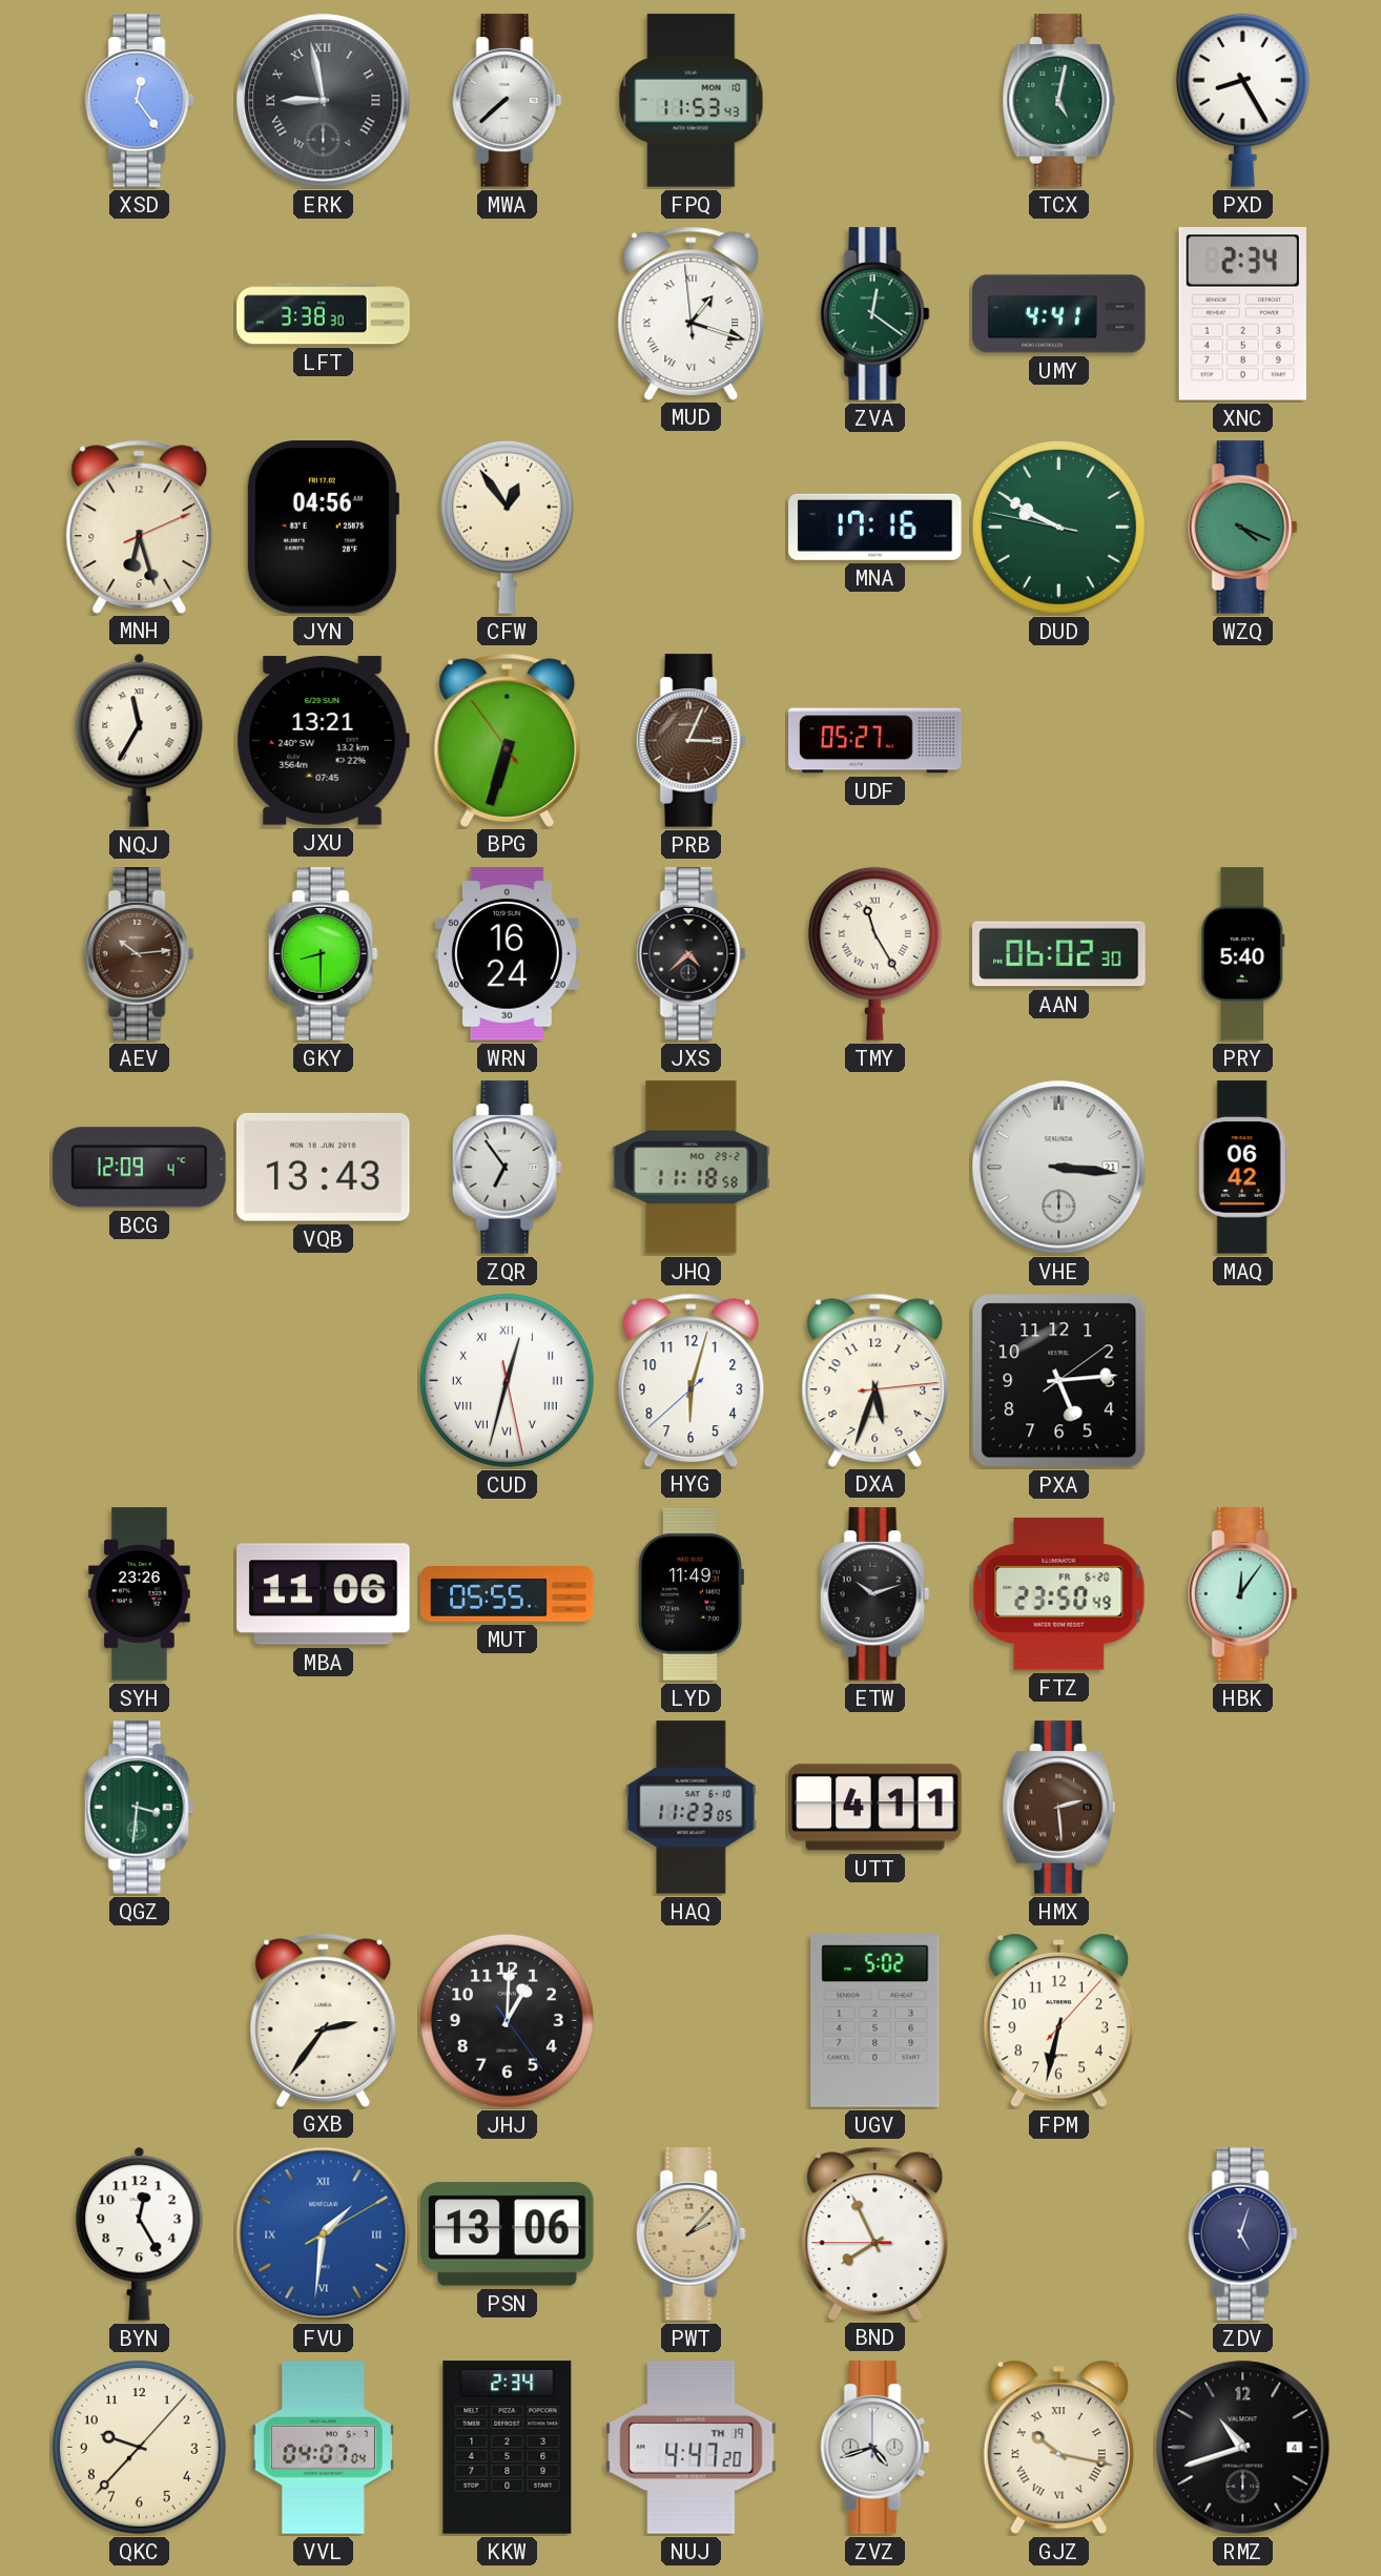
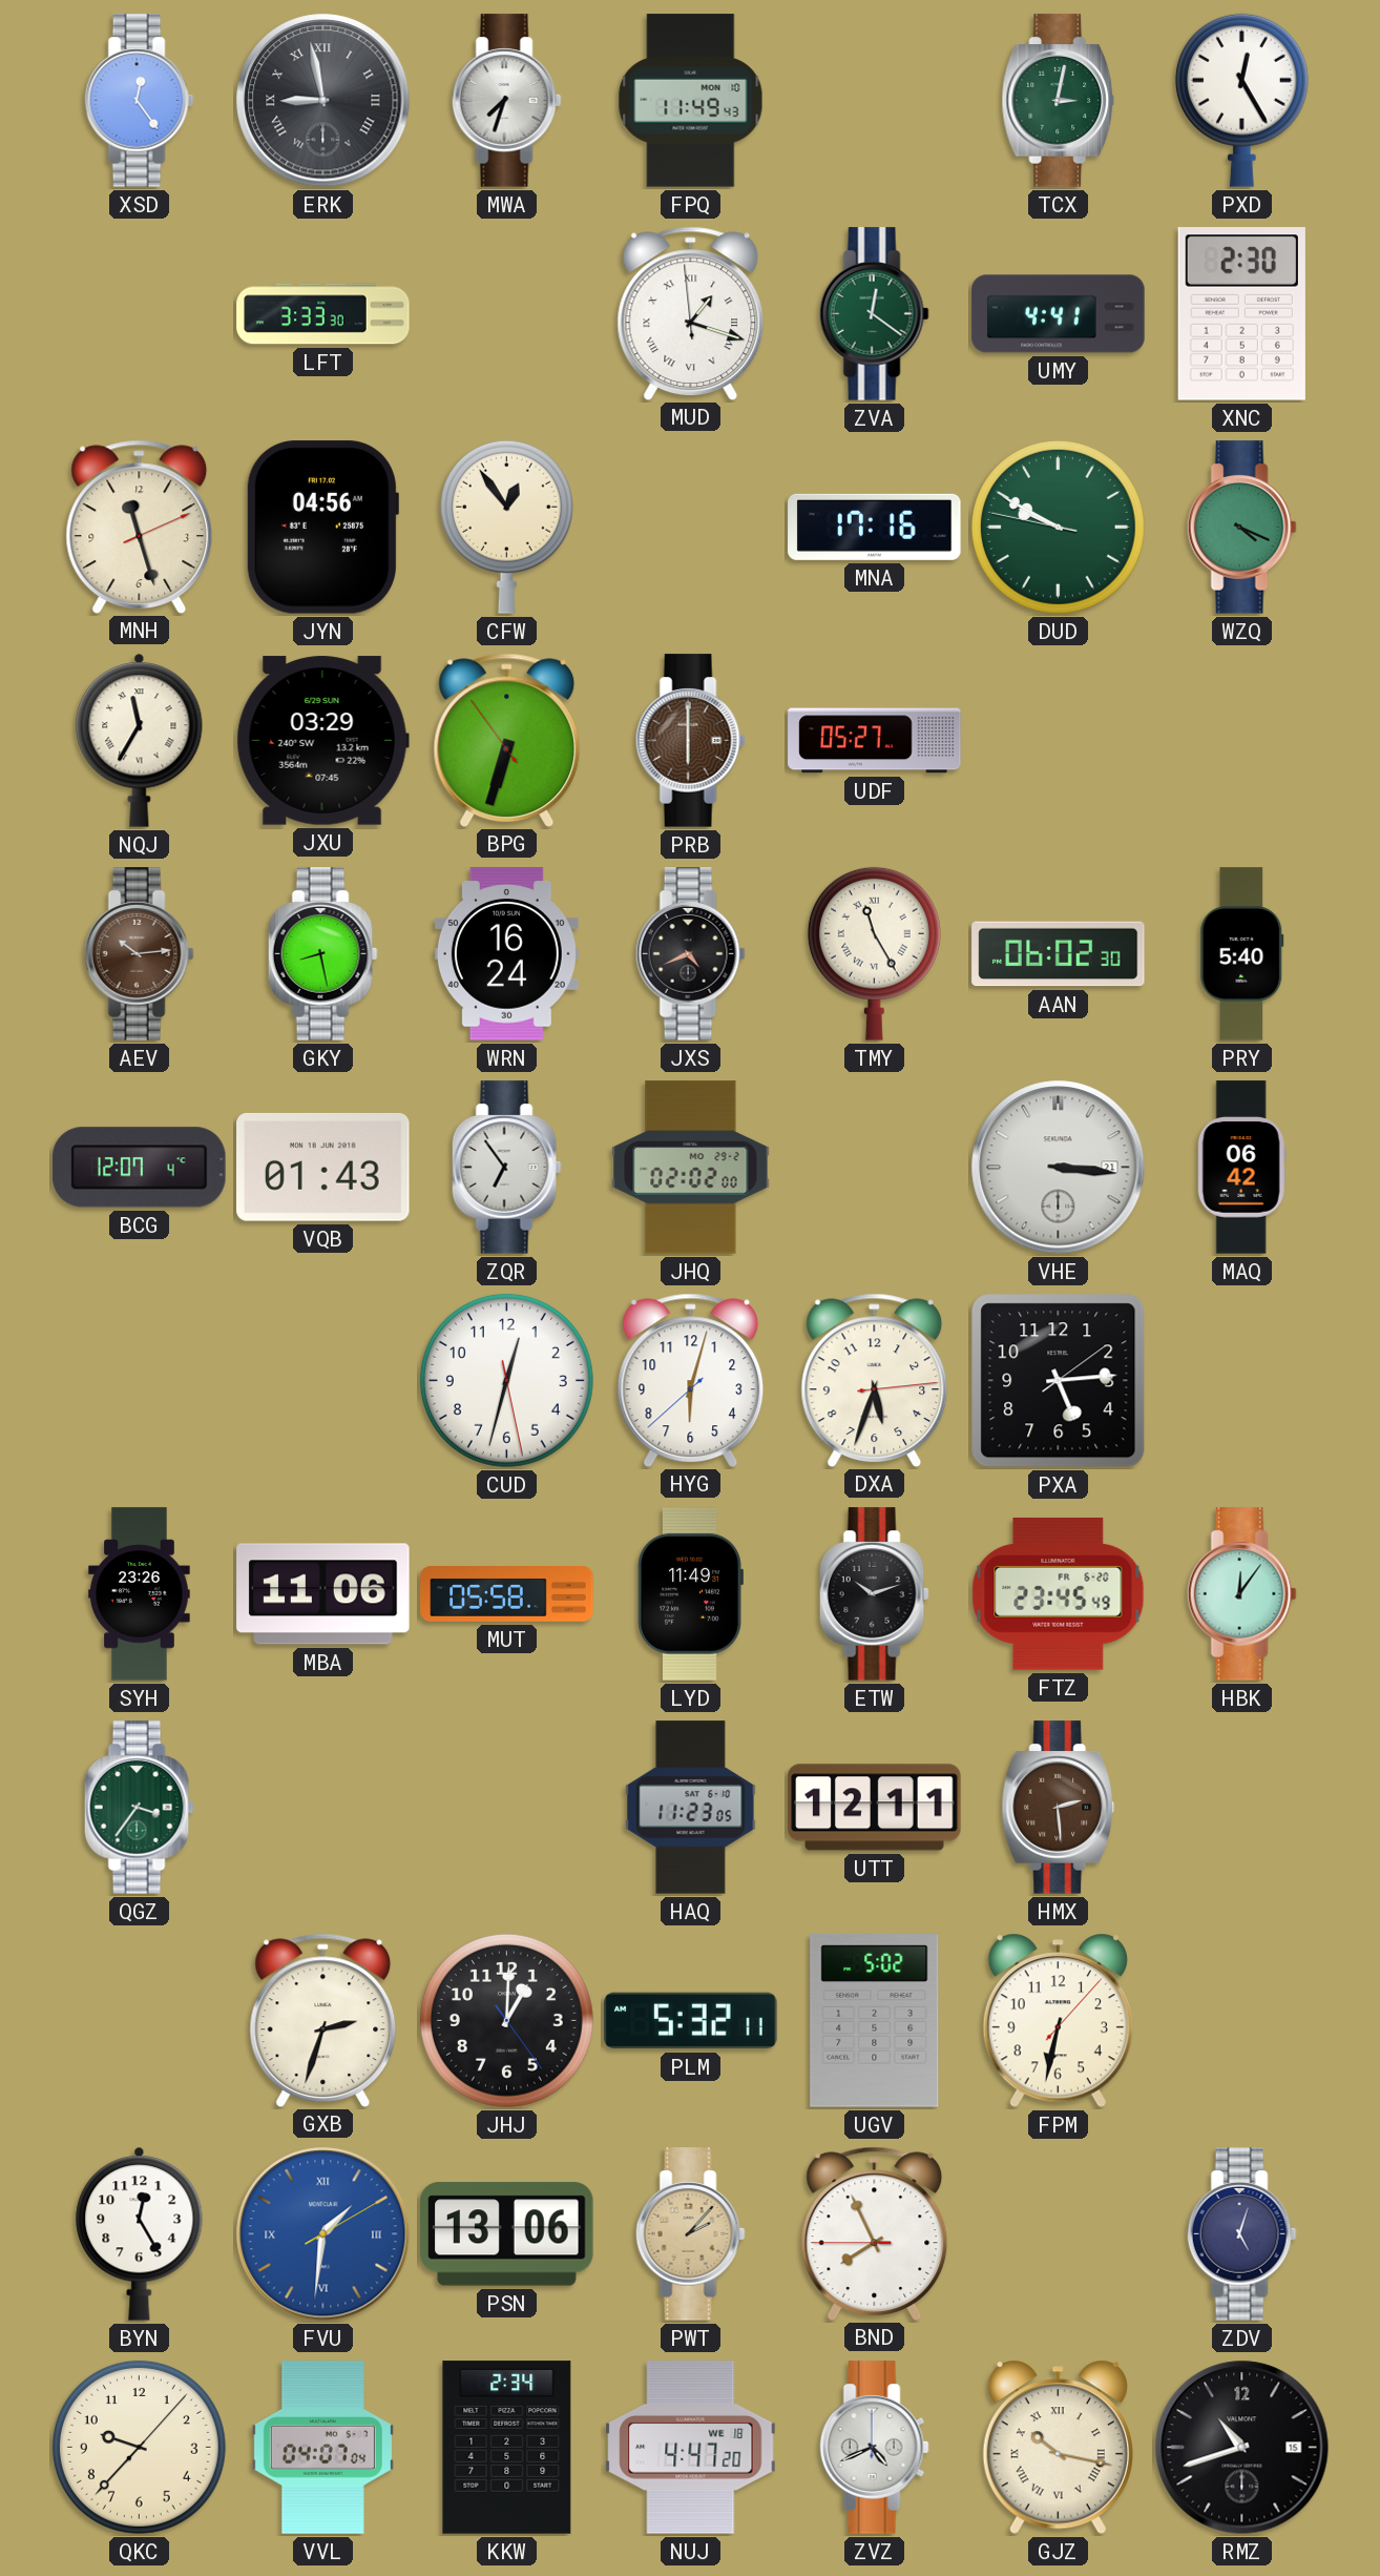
MWA: 7:38 -> 7:33
FPQ: 11:53 -> 11:49
TCX: 5:02 -> 3:02
PXD: 8:25 -> 12:25
LFT: 3:38 -> 3:33
XNC: 2:34 -> 2:30
MNH: 6:27 -> 11:27
JXU: 13:21 -> 03:29
PRB: 3:04 -> 6:00
GKY: 8:30 -> 8:28
JXS: 4:38 -> 4:41
BCG: 12:09 -> 12:07
VQB: 13:43 -> 01:43
JHQ: 11:18 -> 02:02
CUD numerals: Roman -> Arabic
MUT: 05:55 -> 05:58
FTZ: 23:50 -> 23:45
QGZ: 3:31 -> 3:36
UTT: 4:11 -> 12:11
GXB: 2:36 -> 2:33
PLM: none -> 5:32
NUJ date: TH 19 -> WE 18
ZVZ: 4:42 -> 4:41
RMZ date: 4 -> 15
